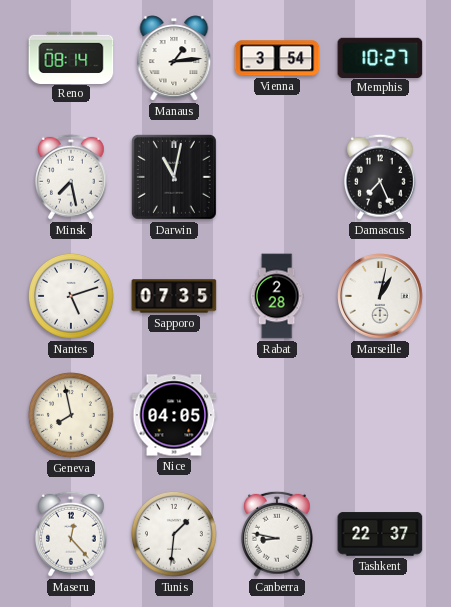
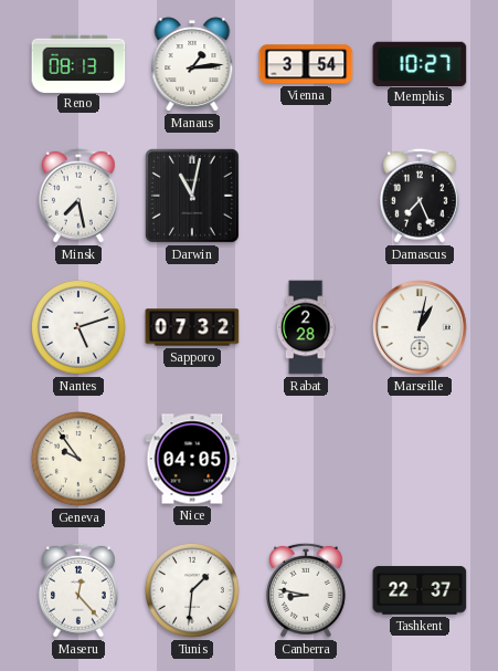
Reno: 08:14 -> 08:13
Sapporo: 07:35 -> 07:32
Geneva: 7:58 -> 9:54
